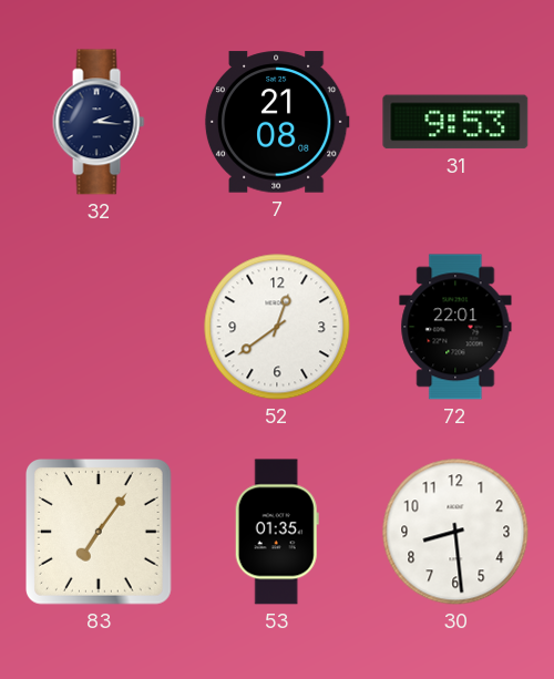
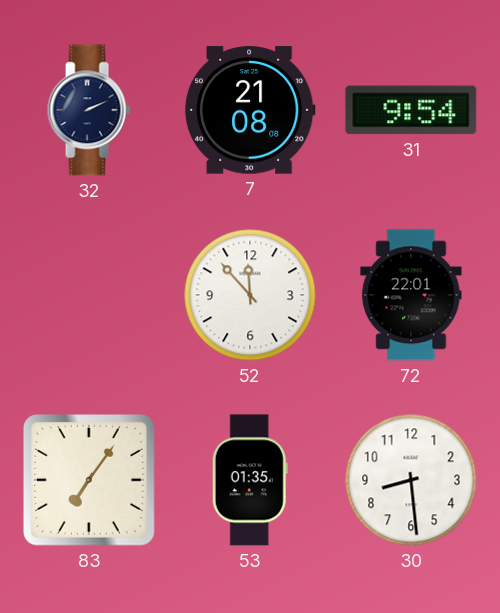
32: 2:16 -> 2:11
31: 9:53 -> 9:54
52: 12:39 -> 11:53
